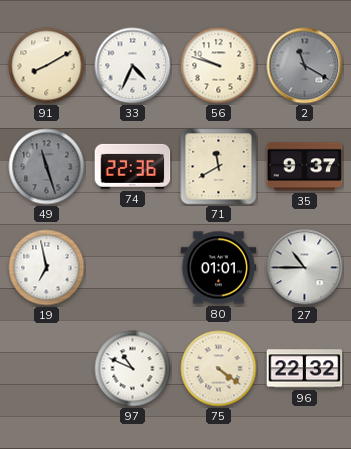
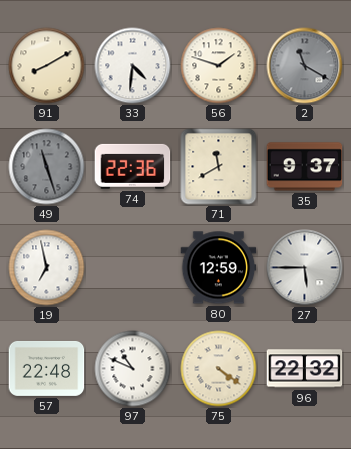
33: 4:34 -> 4:31
56: 9:48 -> 1:48
80: 01:01 -> 12:59
27: 10:45 -> 5:45
57: none -> 22:48
